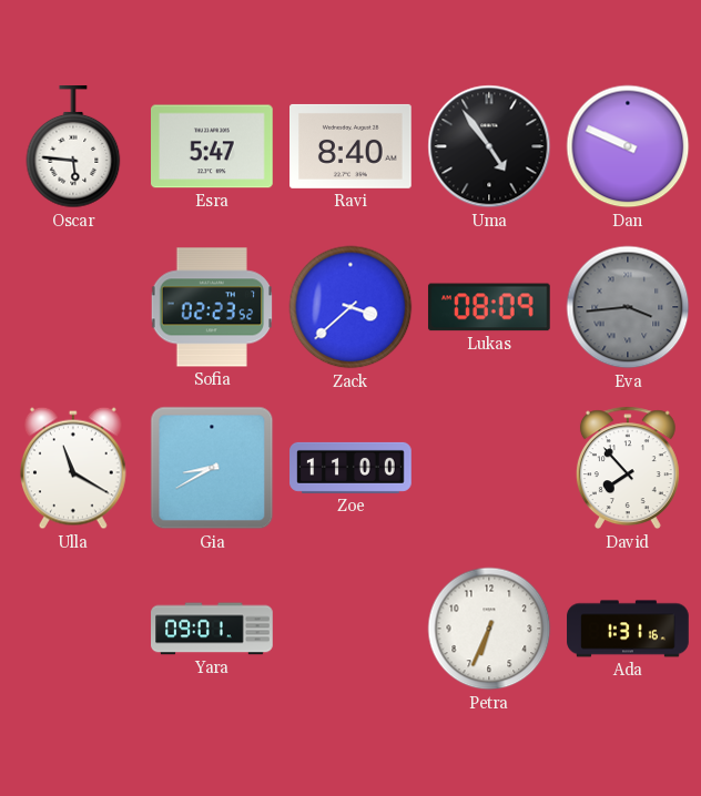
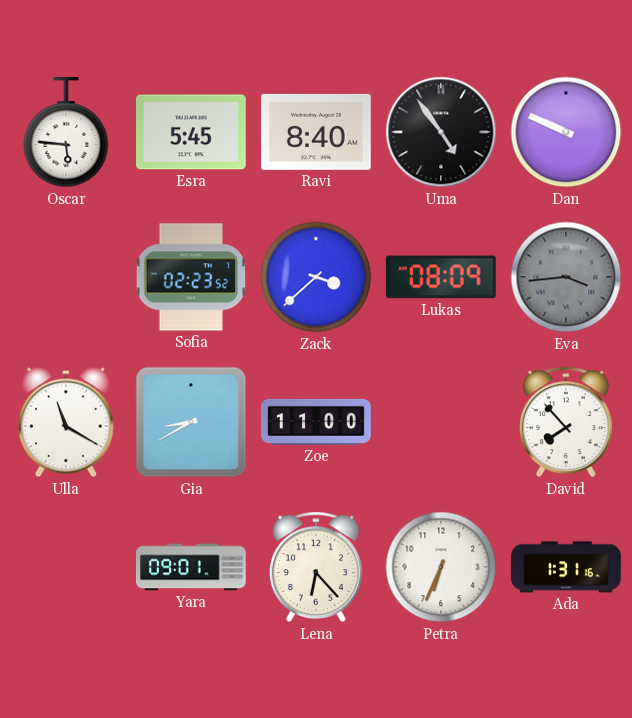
Esra: 5:47 -> 5:45
Lena: none -> 6:23
